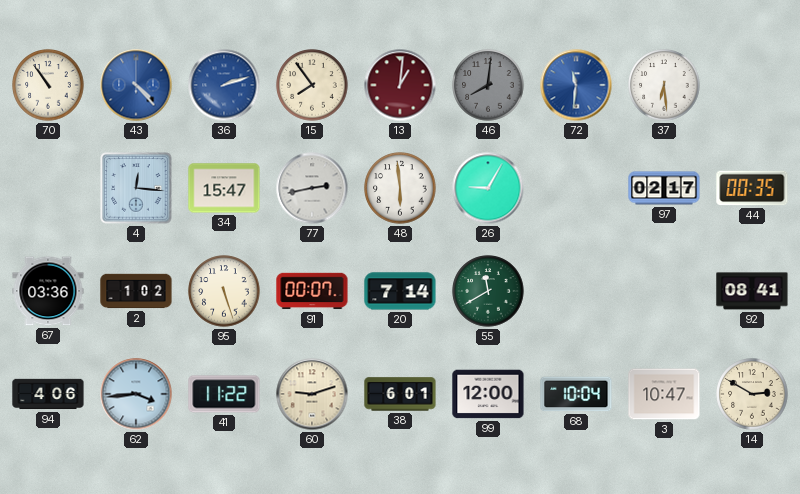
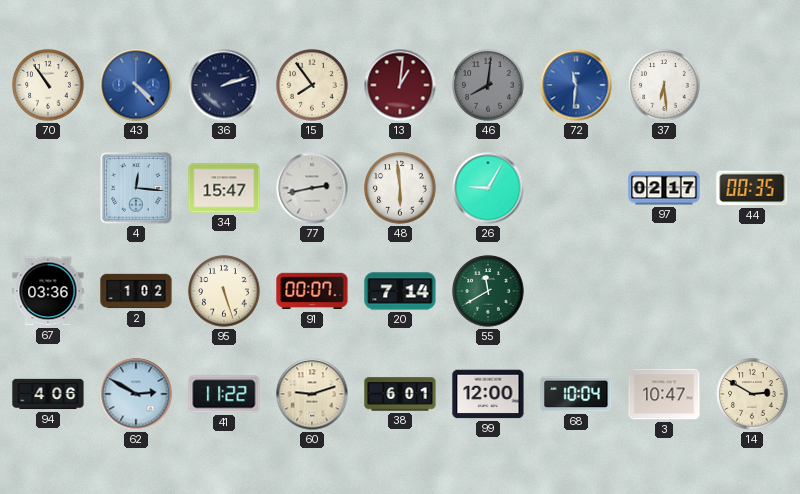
36 dial: blue -> navy
92: 08:41 -> none
62: 3:44 -> 2:50
